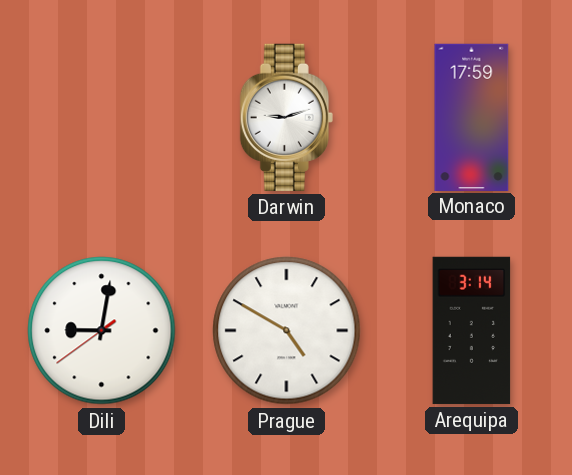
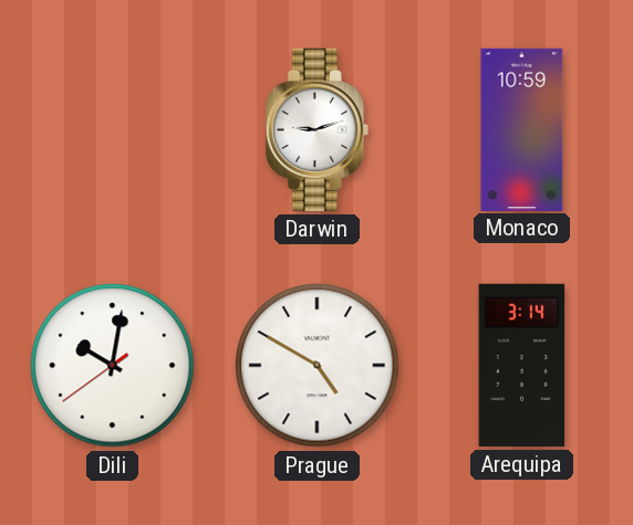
Monaco: 17:59 -> 10:59
Dili: 9:01 -> 10:01
